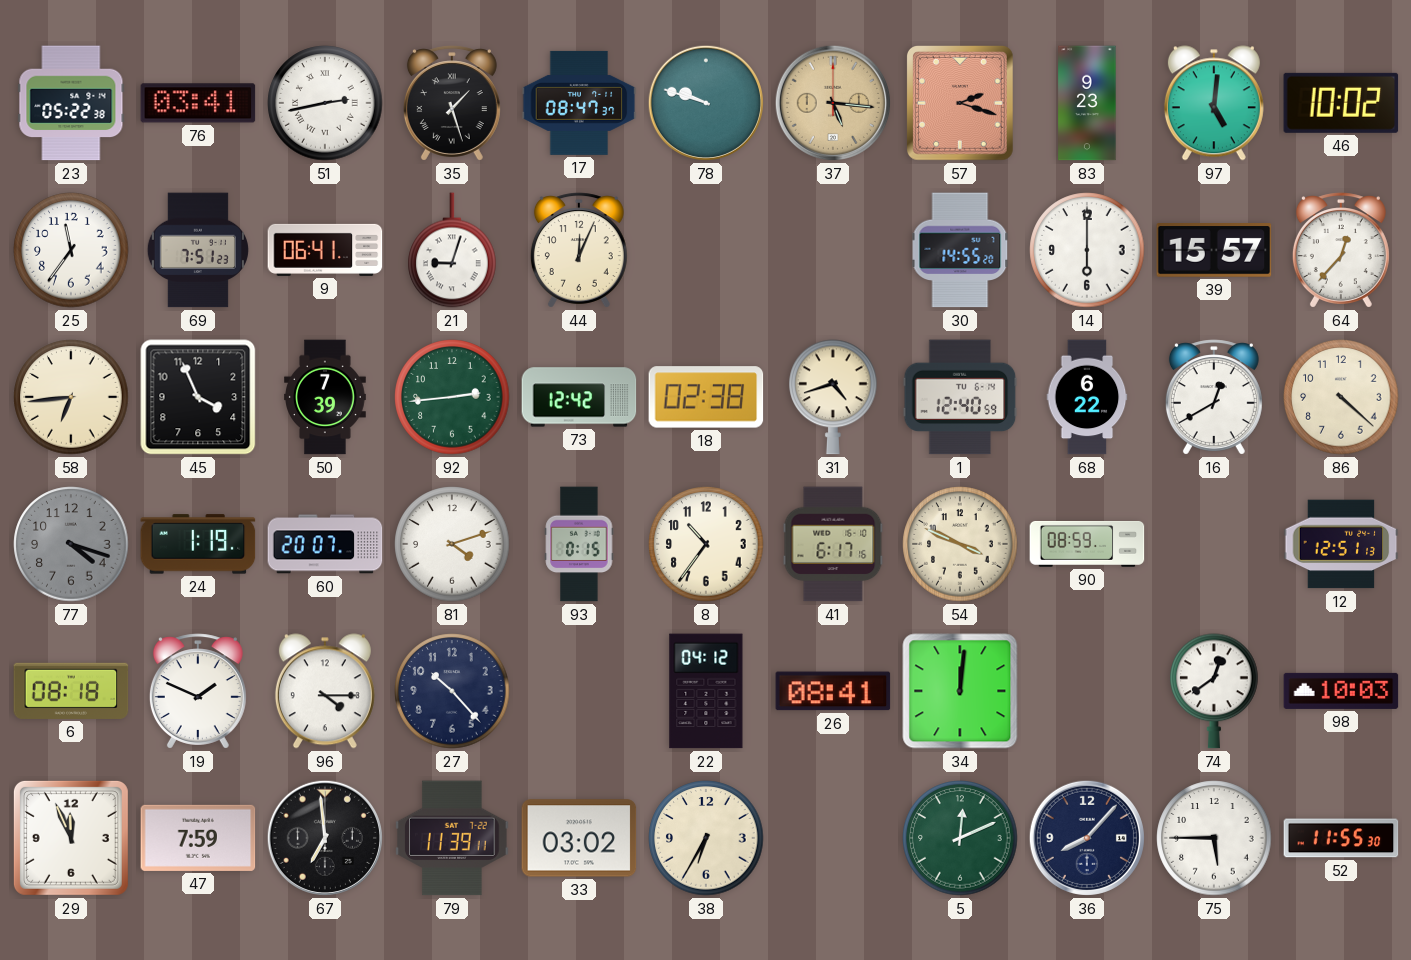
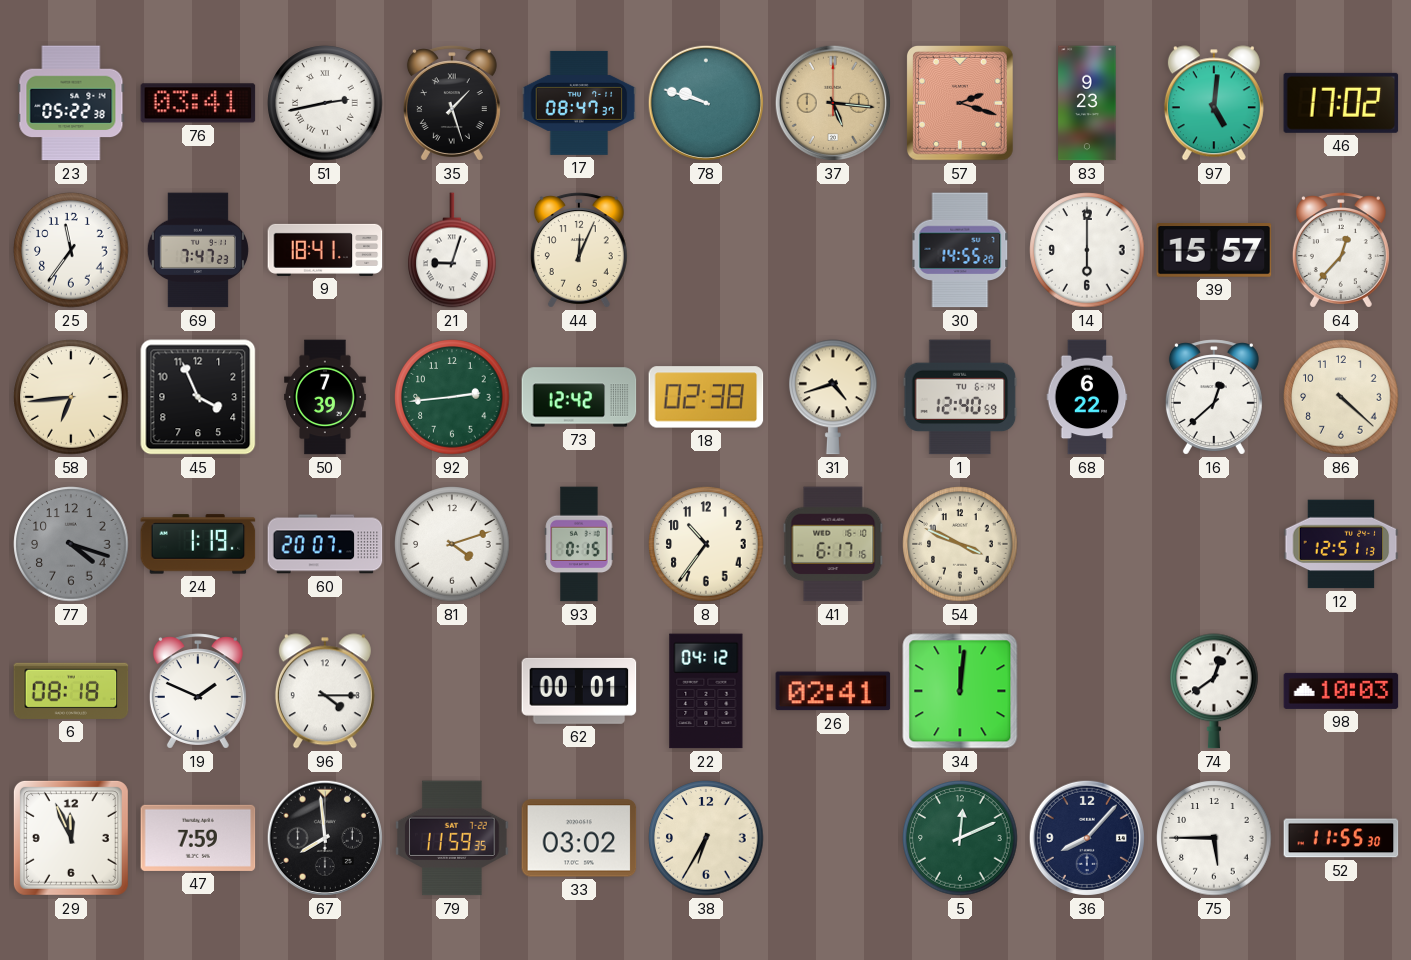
46: 10:02 -> 17:02
69: 7:51 -> 7:47
9: 06:41 -> 18:41
16: 12:40 -> 12:38
90: 08:59 -> none
27: 10:23 -> none
62: none -> 00:01
26: 08:41 -> 02:41
67: 6:59 -> 7:59
79: 11:39 -> 11:59
